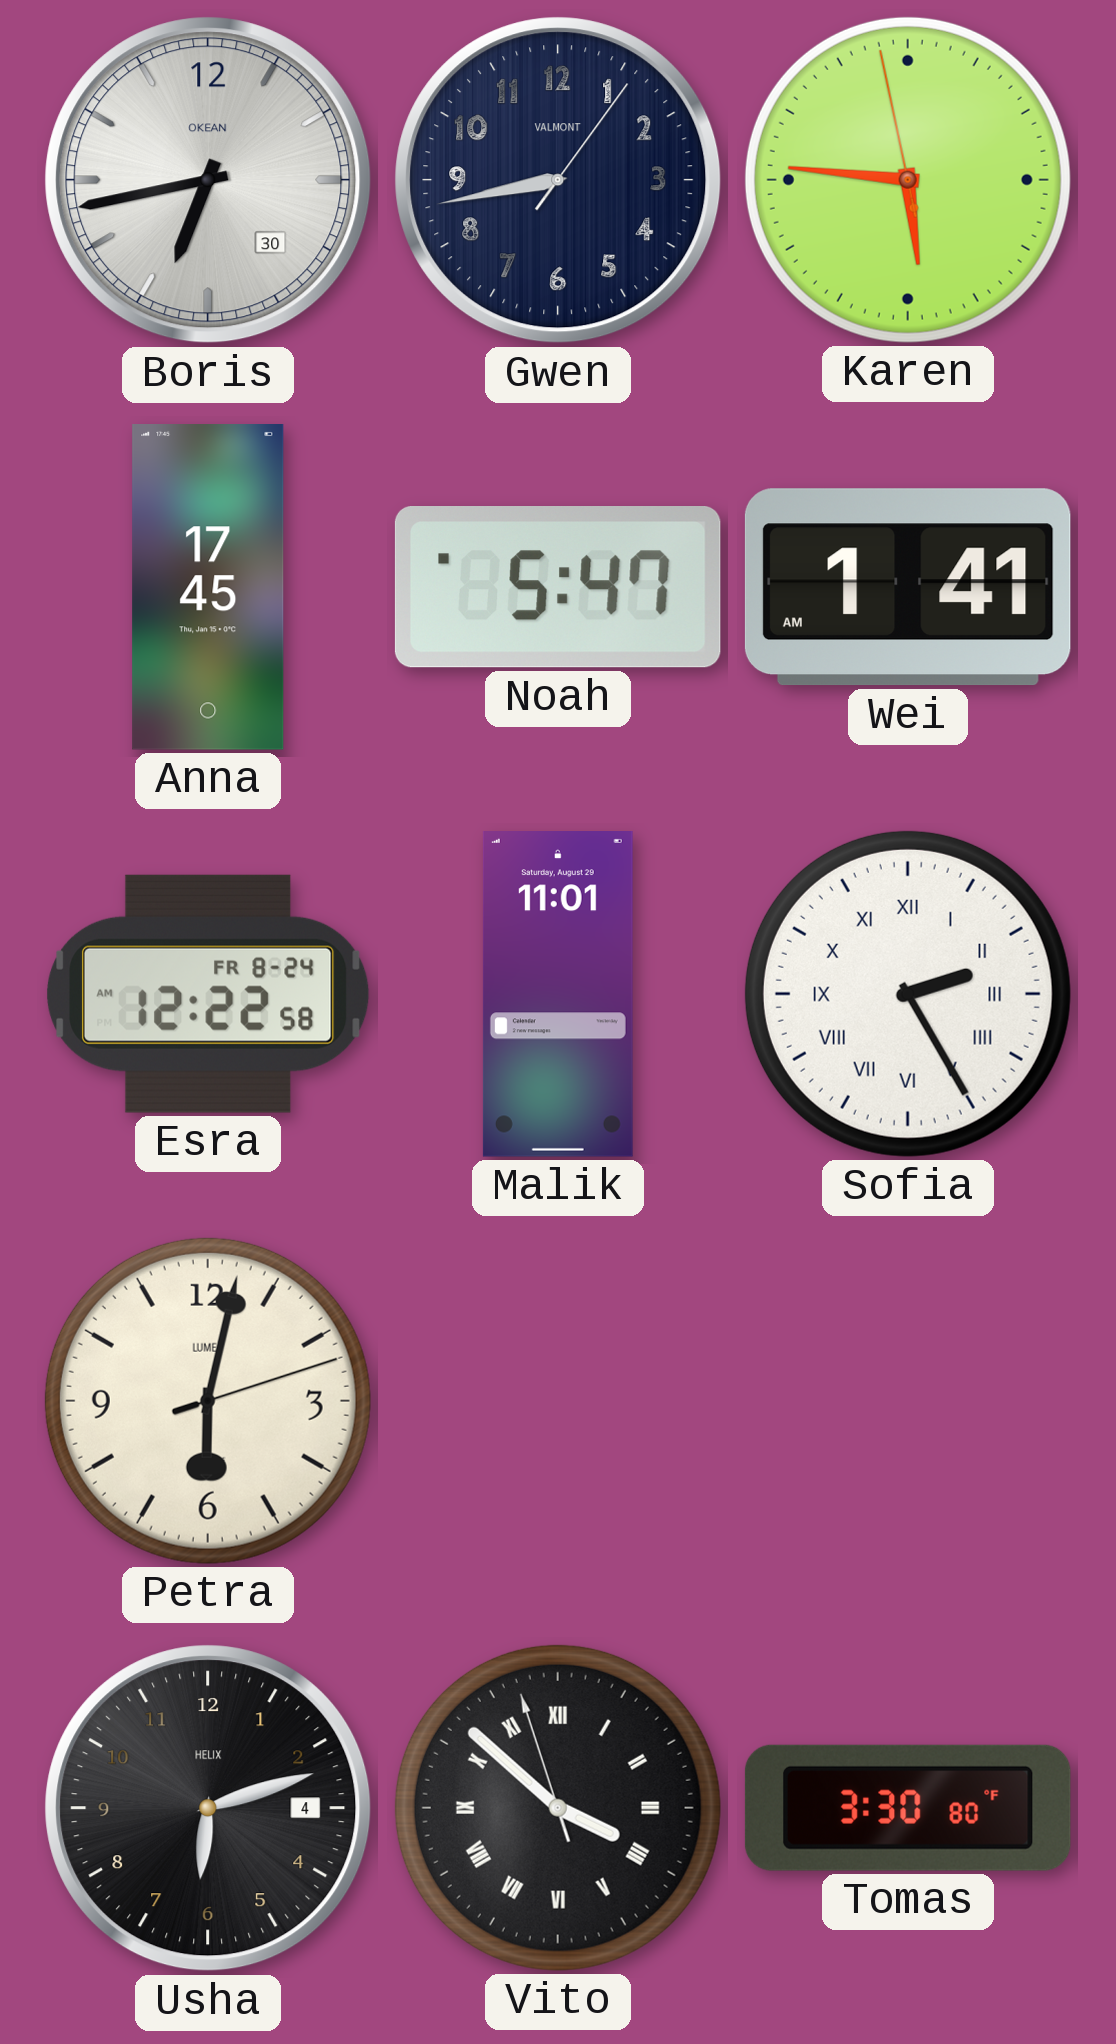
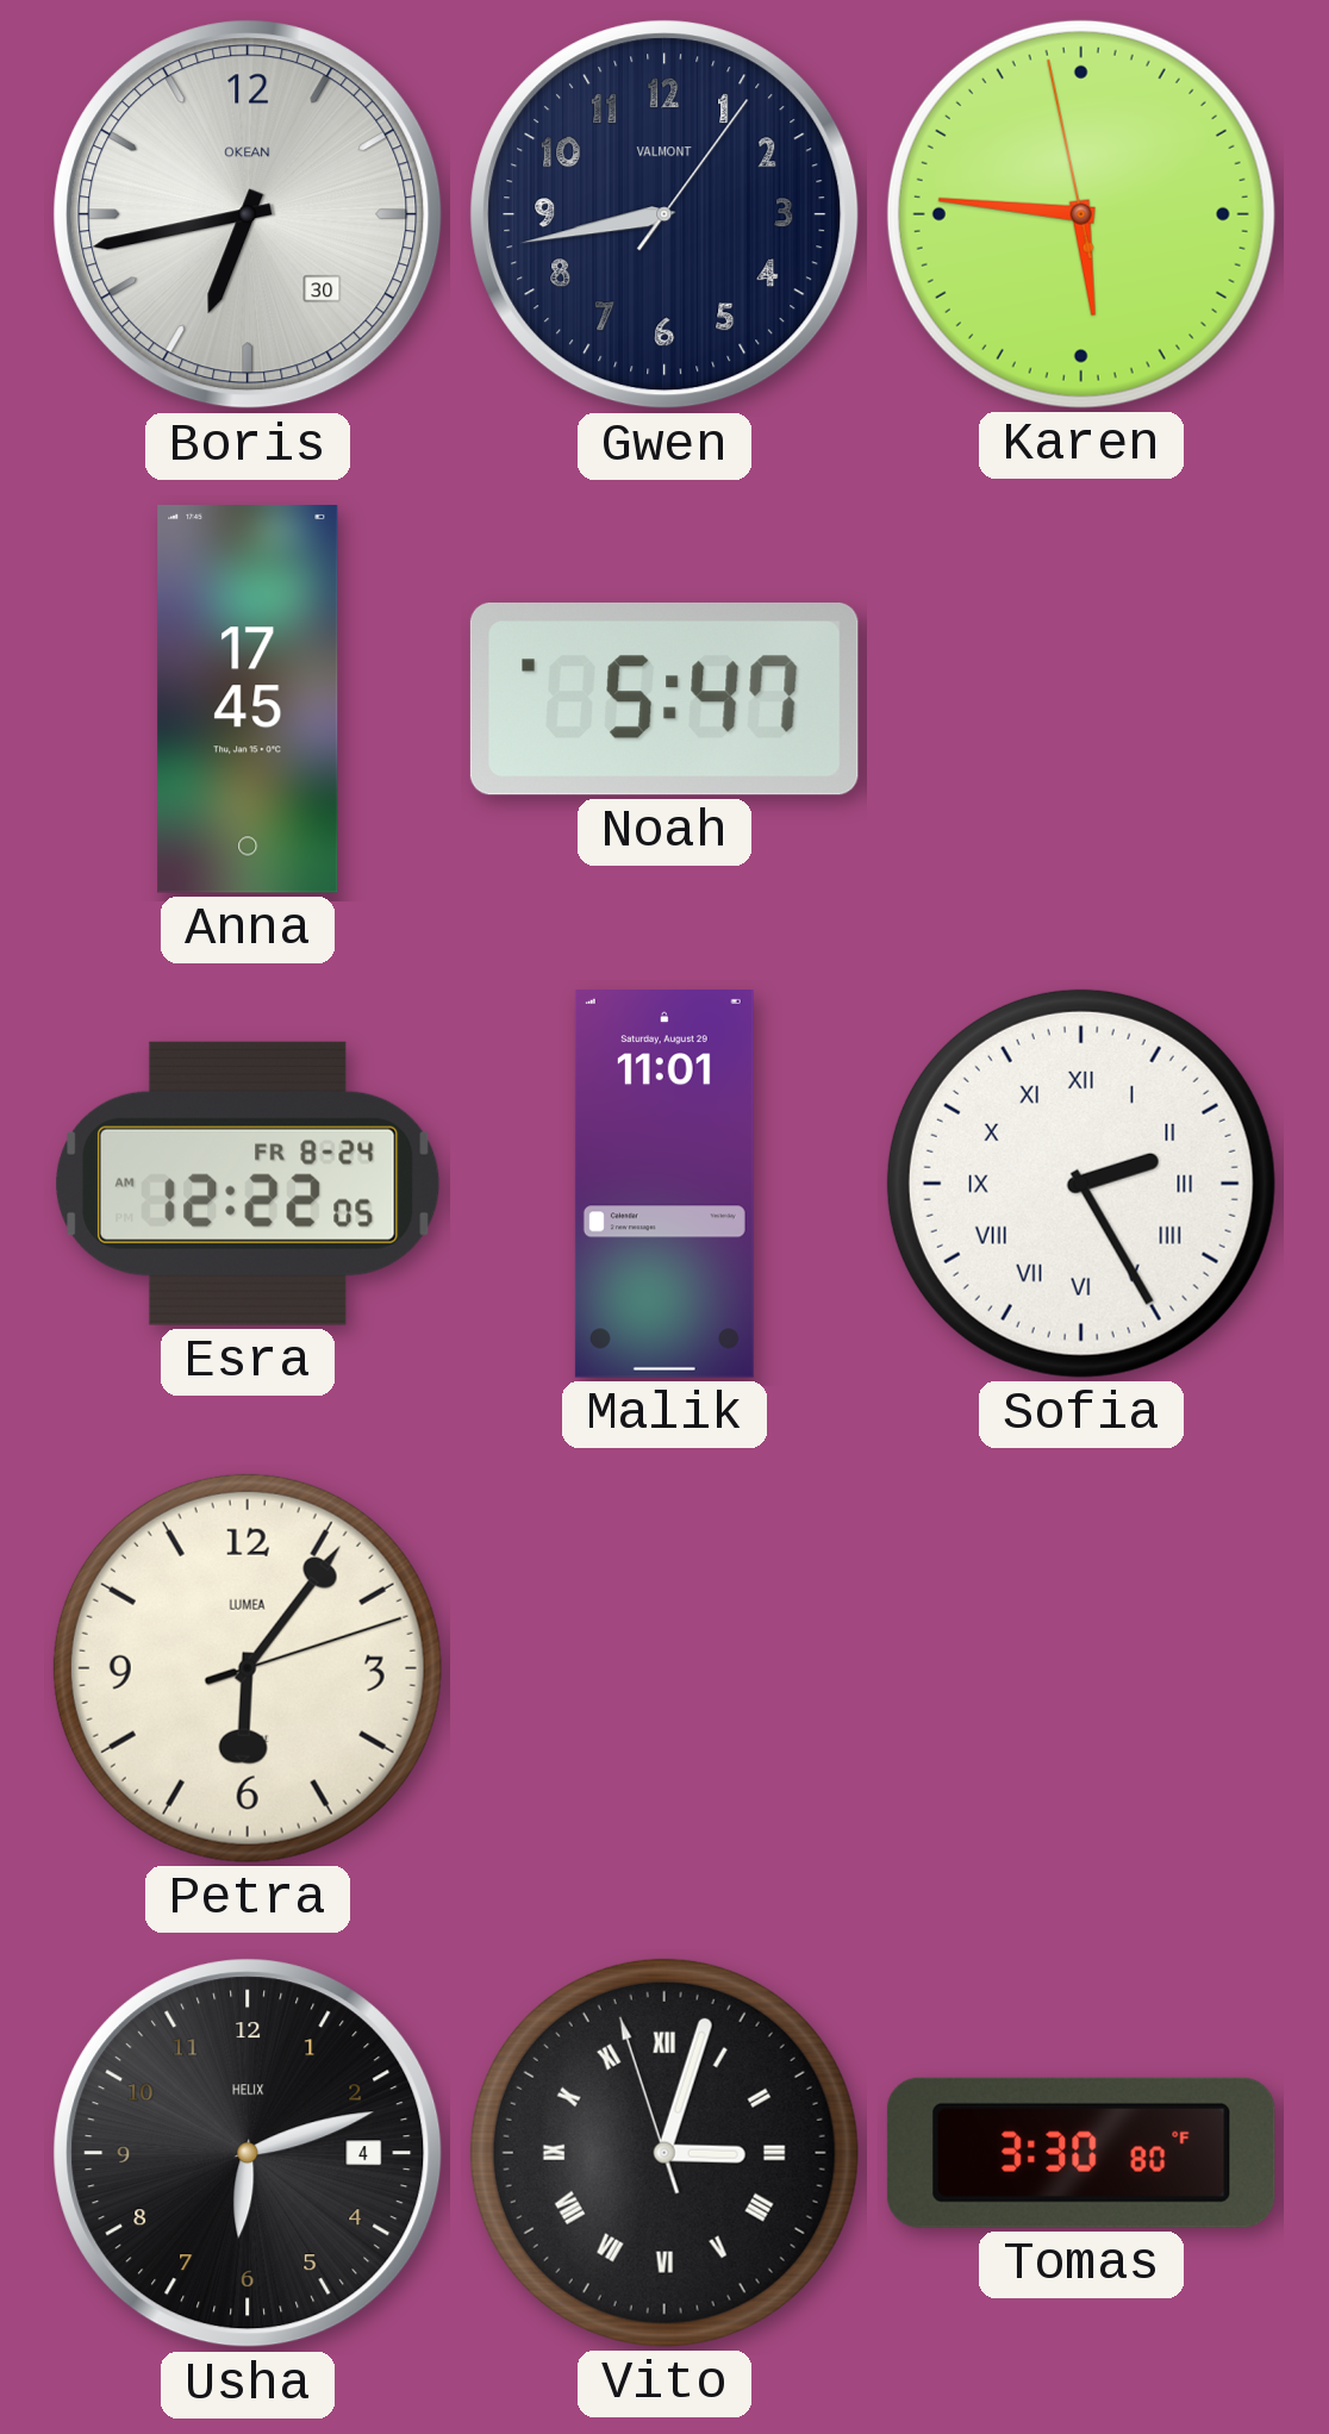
Wei: 1:41 -> none
Esra: 12:22:58 AM -> 12:22:05 AM
Petra: 6:02 -> 6:06
Vito: 3:51 -> 3:02
